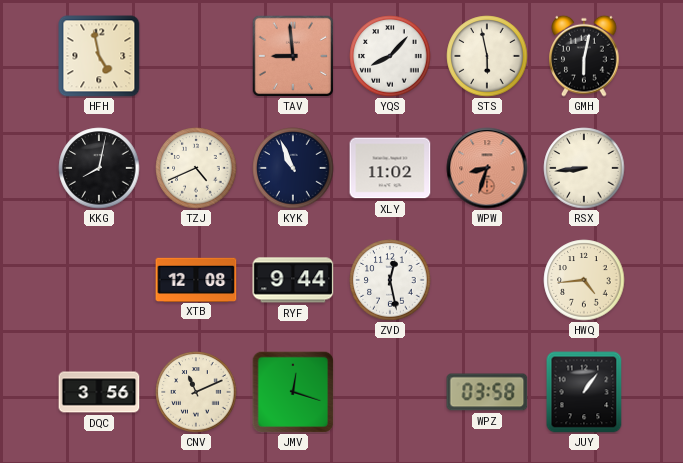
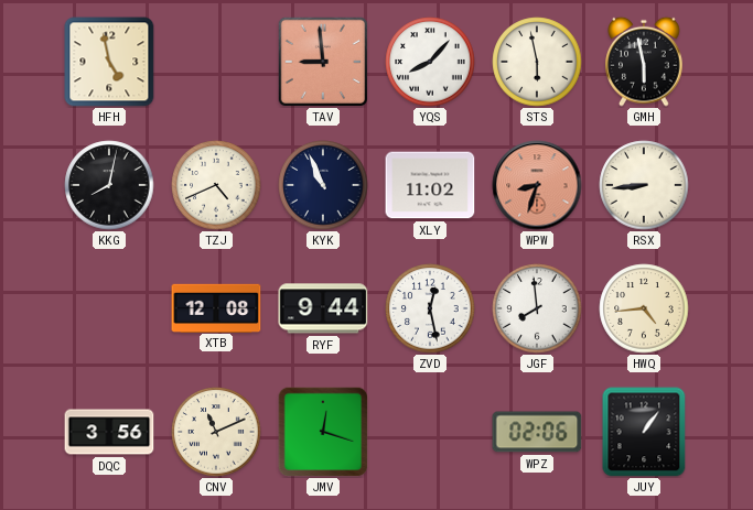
GMH: 6:02 -> 5:58
JGF: none -> 7:59
WPZ: 03:58 -> 02:06
